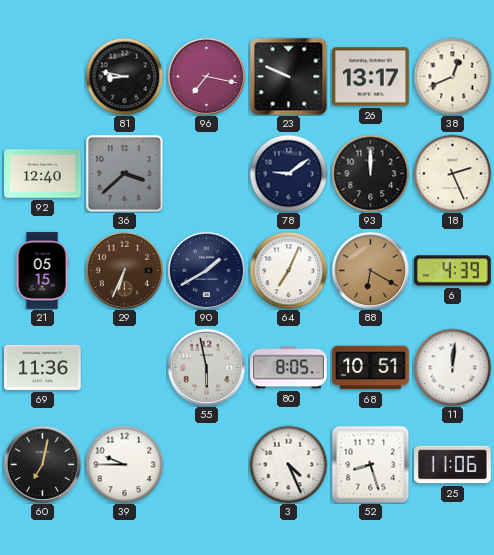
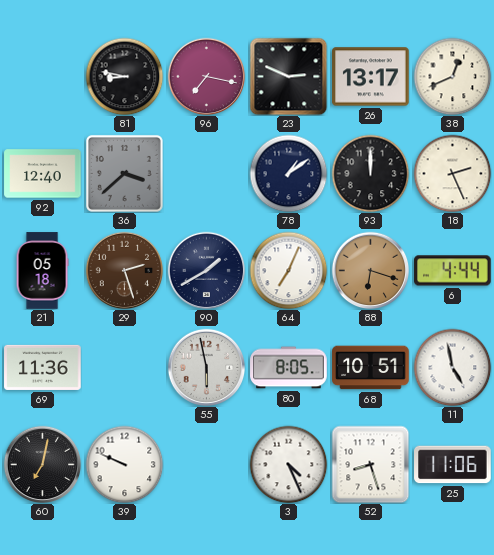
23: 9:49 -> 2:49
78: 9:09 -> 1:09
21: 05:15 -> 05:18
29: 6:34 -> 2:27
88: 6:20 -> 6:18
6: 4:39 -> 4:44
11: 12:01 -> 4:58
39: 9:45 -> 9:49
